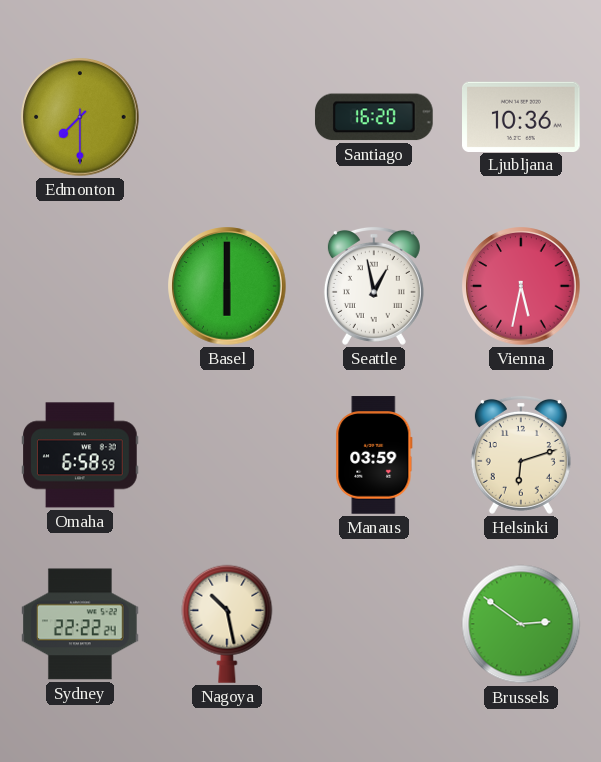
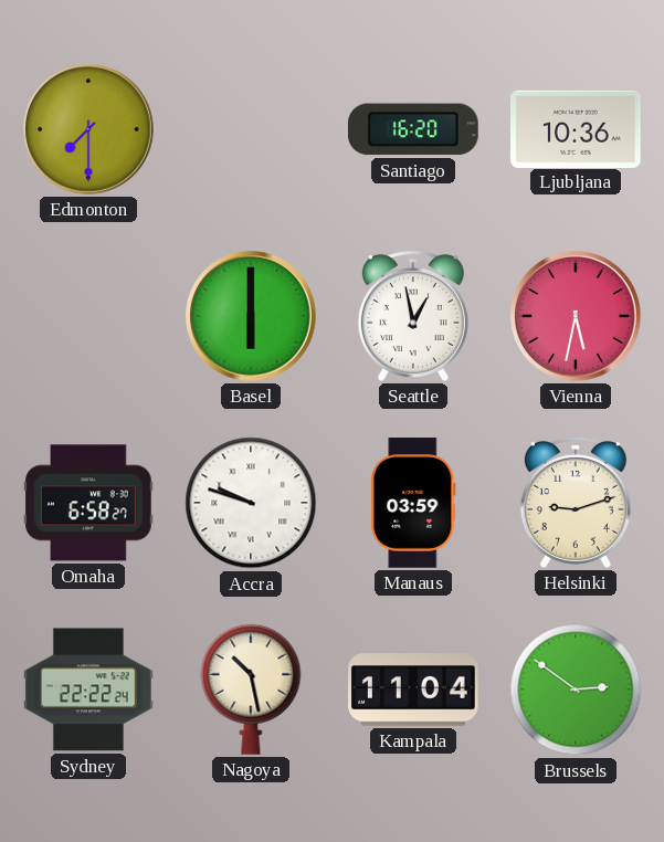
Omaha: 6:58:59 -> 6:58:27
Accra: none -> 9:48
Helsinki: 6:12 -> 9:12
Kampala: none -> 11:04
